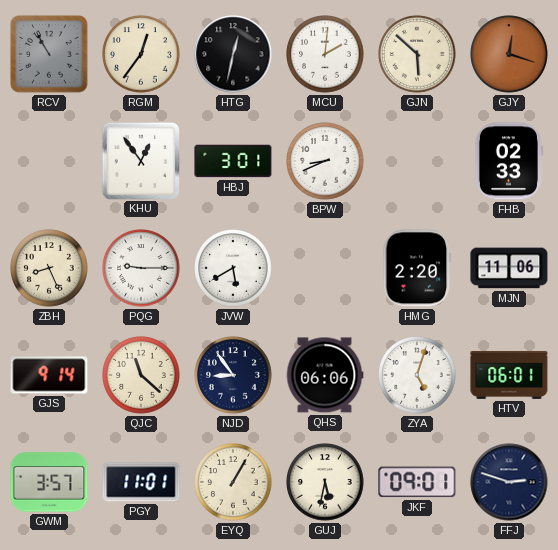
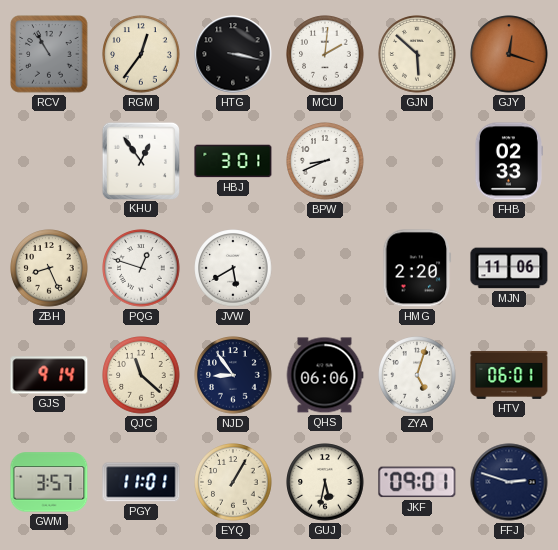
HTG: 12:32 -> 3:17
PQG: 9:15 -> 12:48
